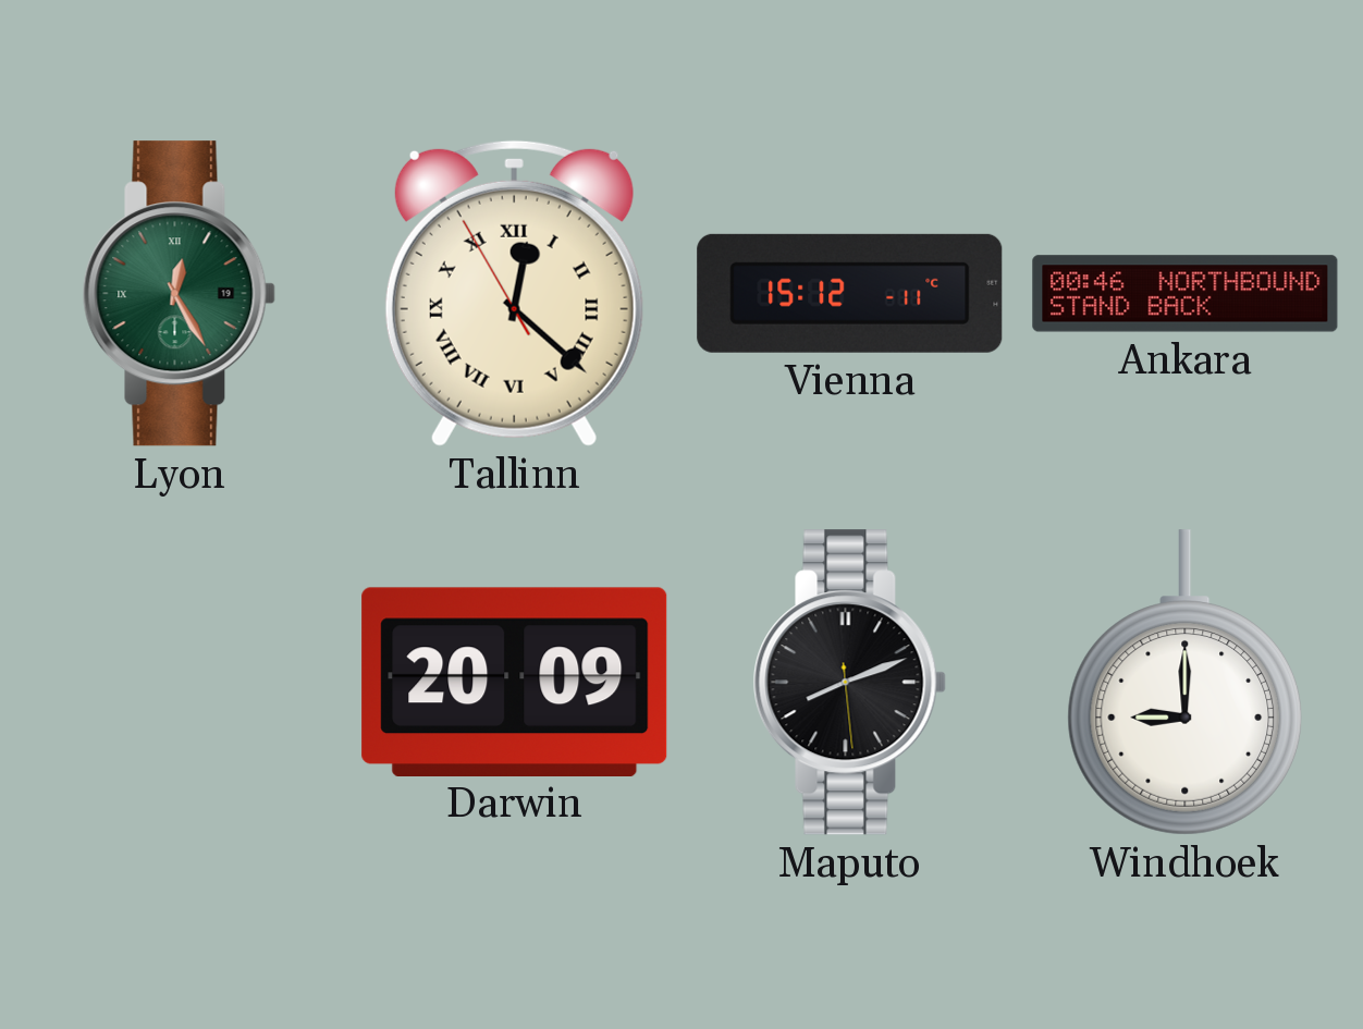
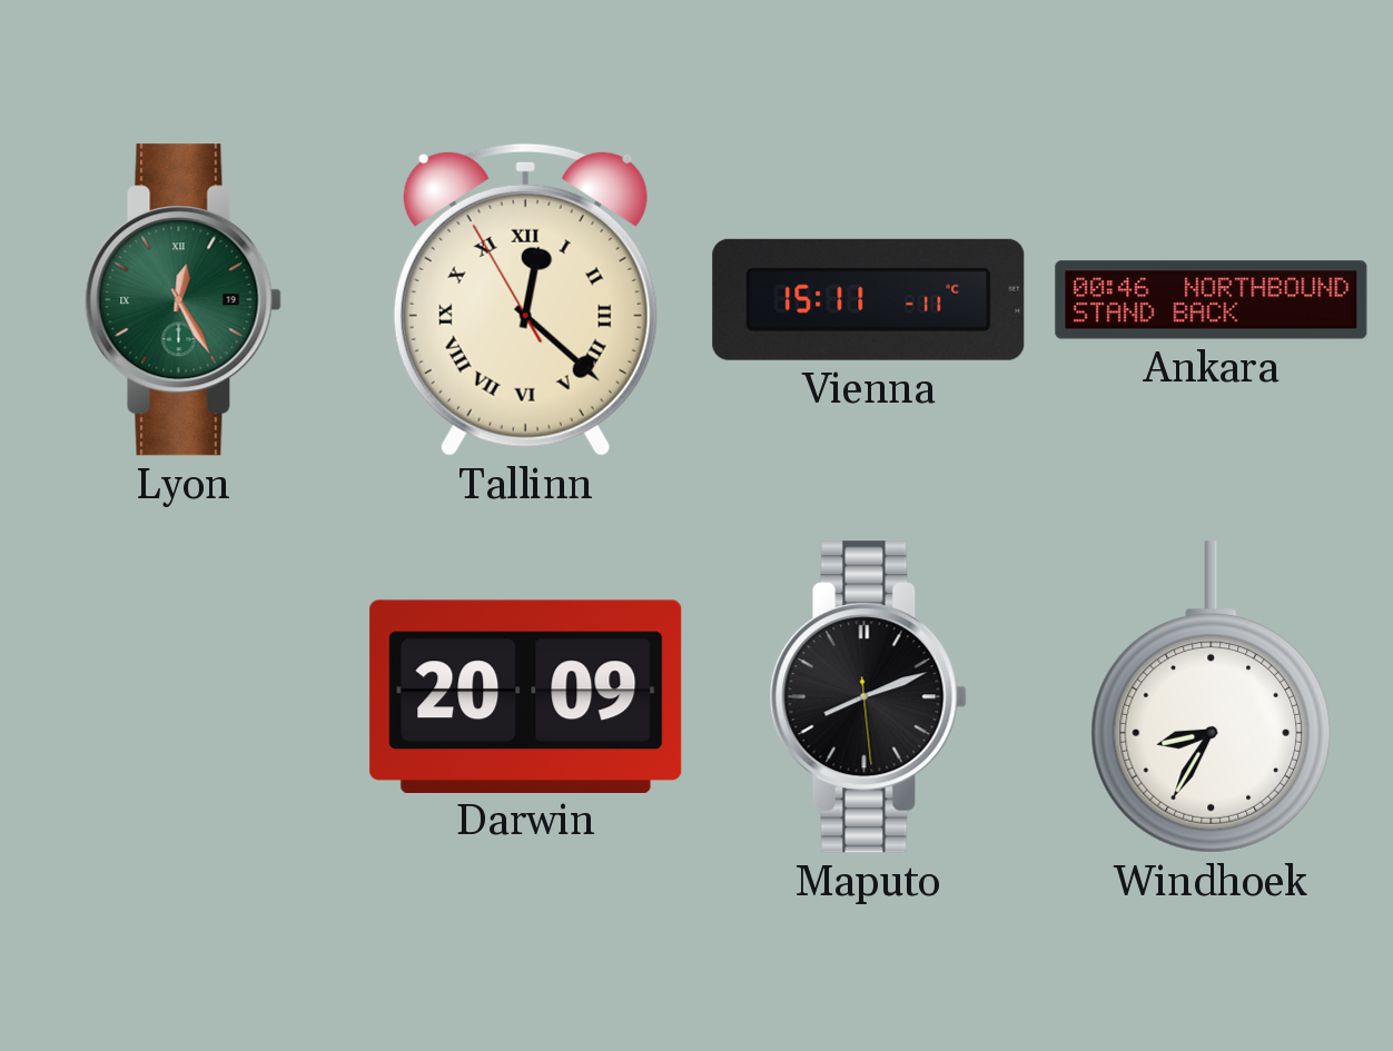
Vienna: 15:12 -> 15:11
Windhoek: 9:00 -> 8:35
